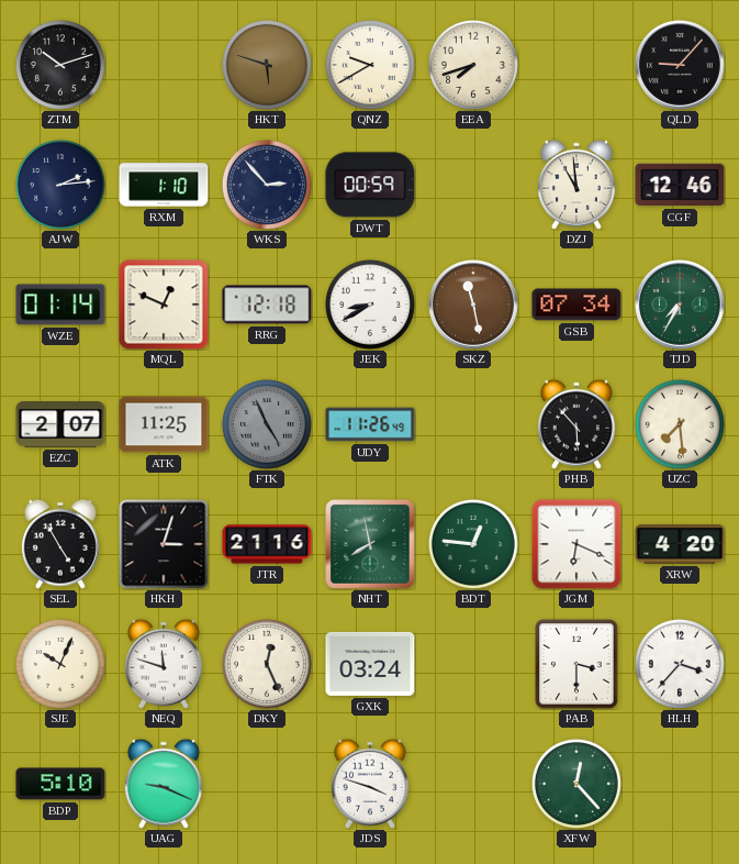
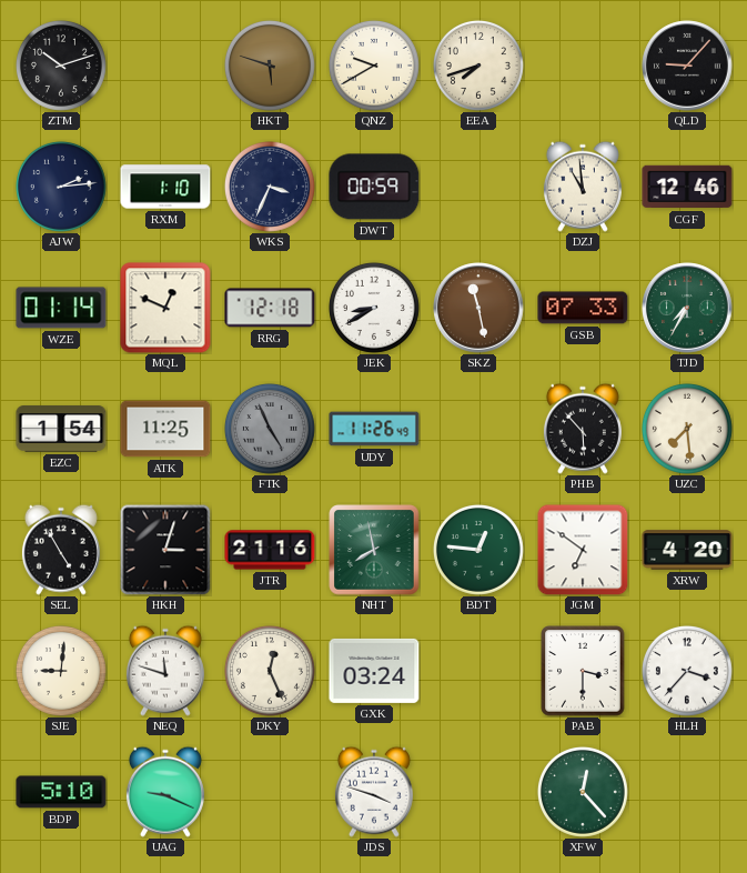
WKS: 2:53 -> 3:34
GSB: 07:34 -> 07:33
EZC: 2:07 -> 1:54
JGM: 6:19 -> 6:51
SJE: 10:04 -> 9:01
